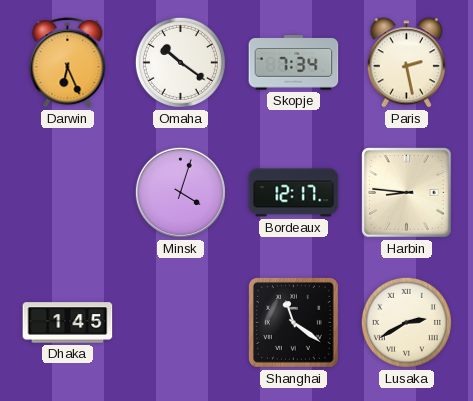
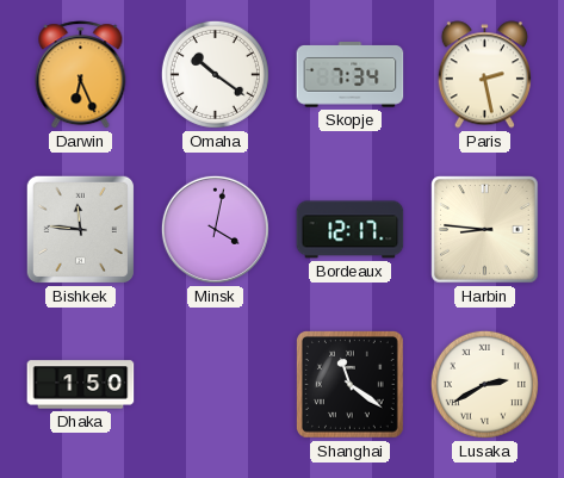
Bishkek: none -> 11:46
Minsk: 4:03 -> 4:02
Dhaka: 1:45 -> 1:50
